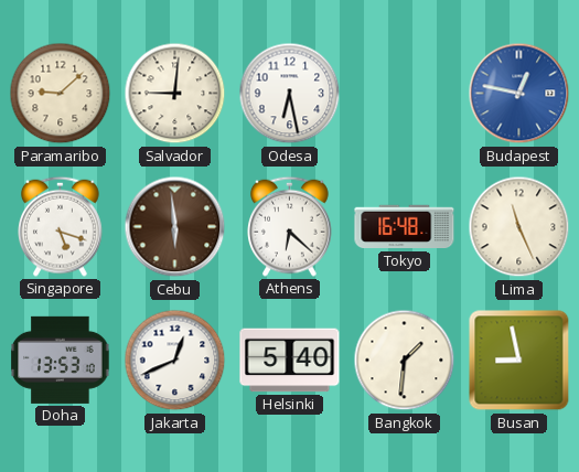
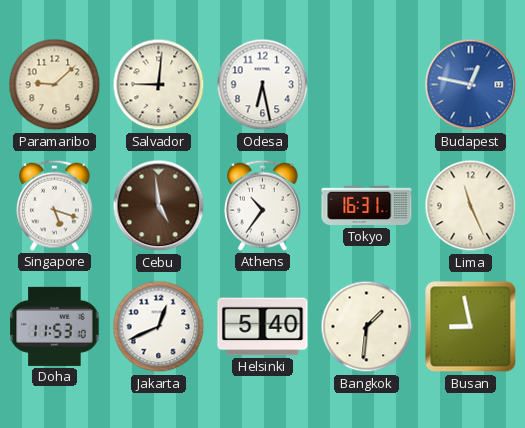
Cebu: 5:59 -> 4:59
Athens: 6:22 -> 10:36
Tokyo: 16:48 -> 16:31
Doha: 13:53 -> 11:53
